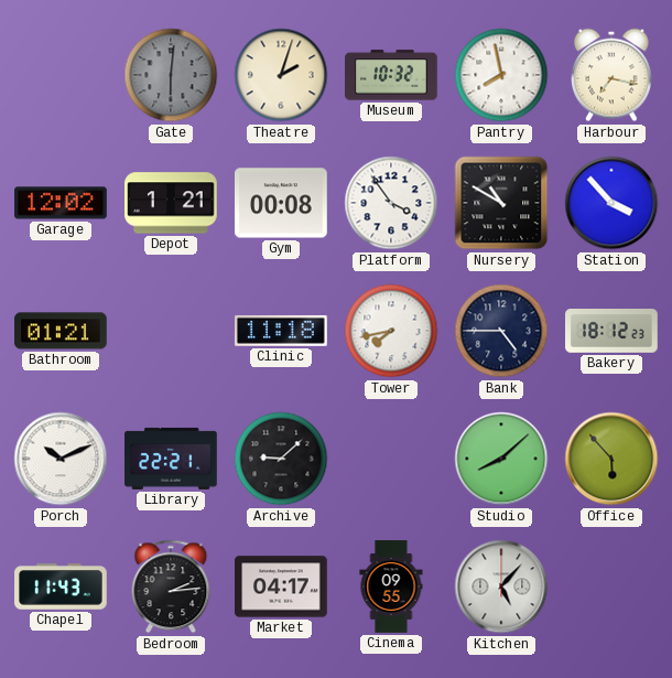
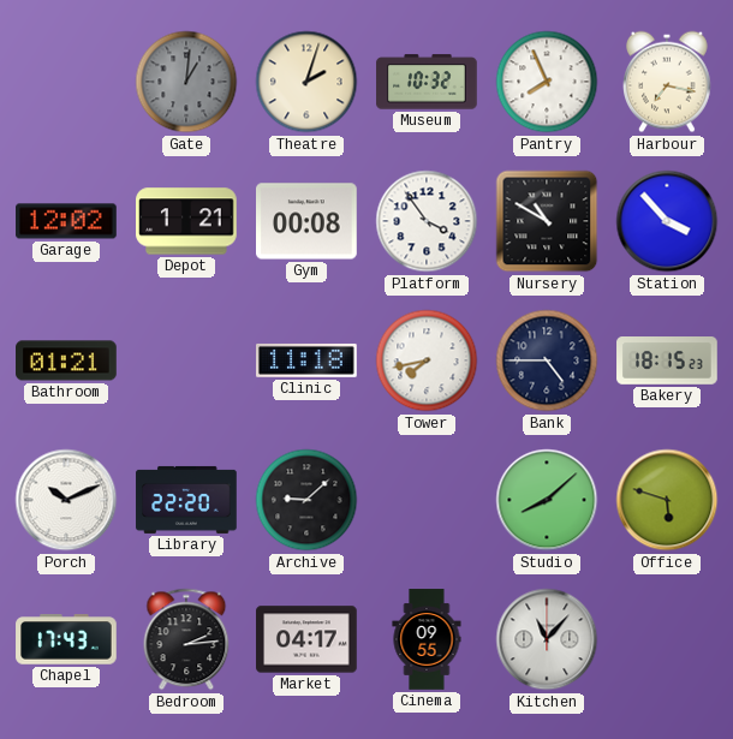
Gate: 6:01 -> 1:01
Pantry: 7:58 -> 7:56
Bakery: 18:12 -> 18:15
Library: 22:21 -> 22:20
Office: 5:53 -> 5:48
Chapel: 11:43 -> 17:43
Kitchen: 5:07 -> 11:07
